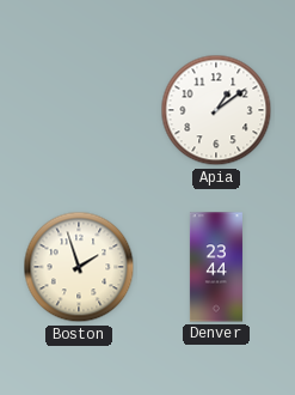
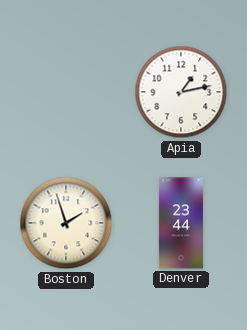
Apia: 1:09 -> 1:13
